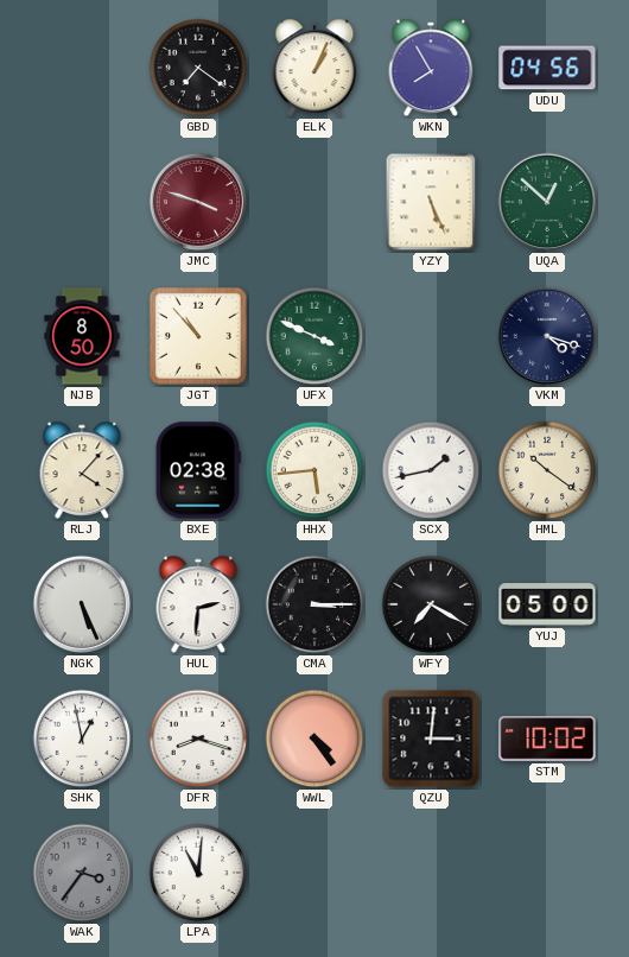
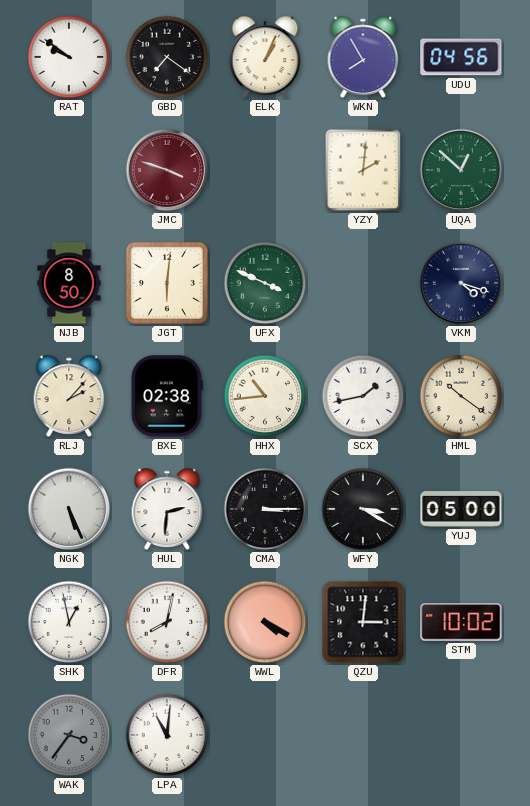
RAT: none -> 9:51
YZY: 5:26 -> 2:01
JGT: 10:53 -> 6:01
RLJ: 4:07 -> 2:07
HHX: 5:44 -> 10:44
WFY: 7:20 -> 3:20
DFR: 8:18 -> 8:02
WWL: 4:24 -> 4:20
